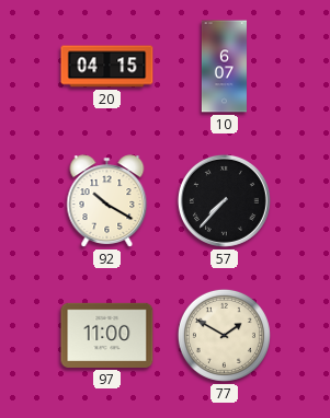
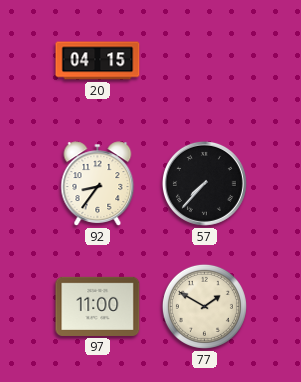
10: 6:07 -> none
92: 10:20 -> 8:36
